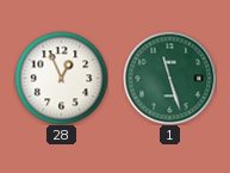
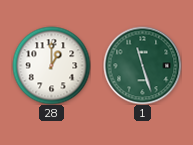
28: 12:56 -> 1:00
